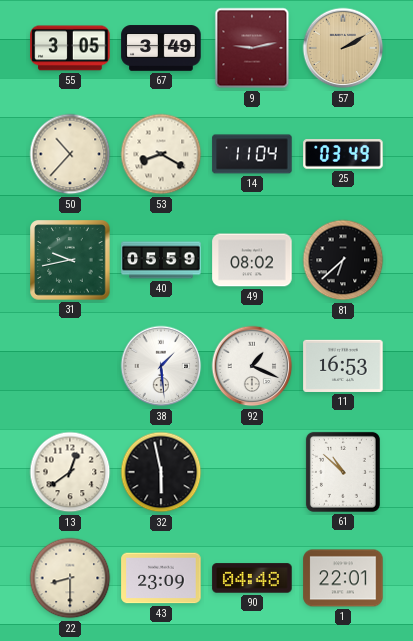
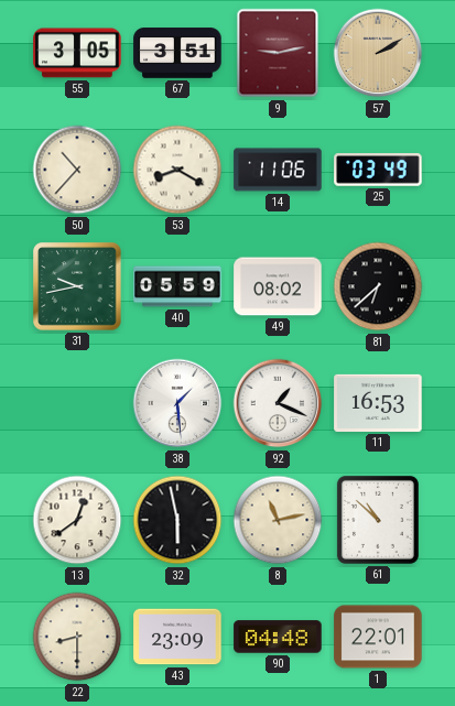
67: 3:49 -> 3:51
14: 11:04 -> 11:06
8: none -> 11:13
